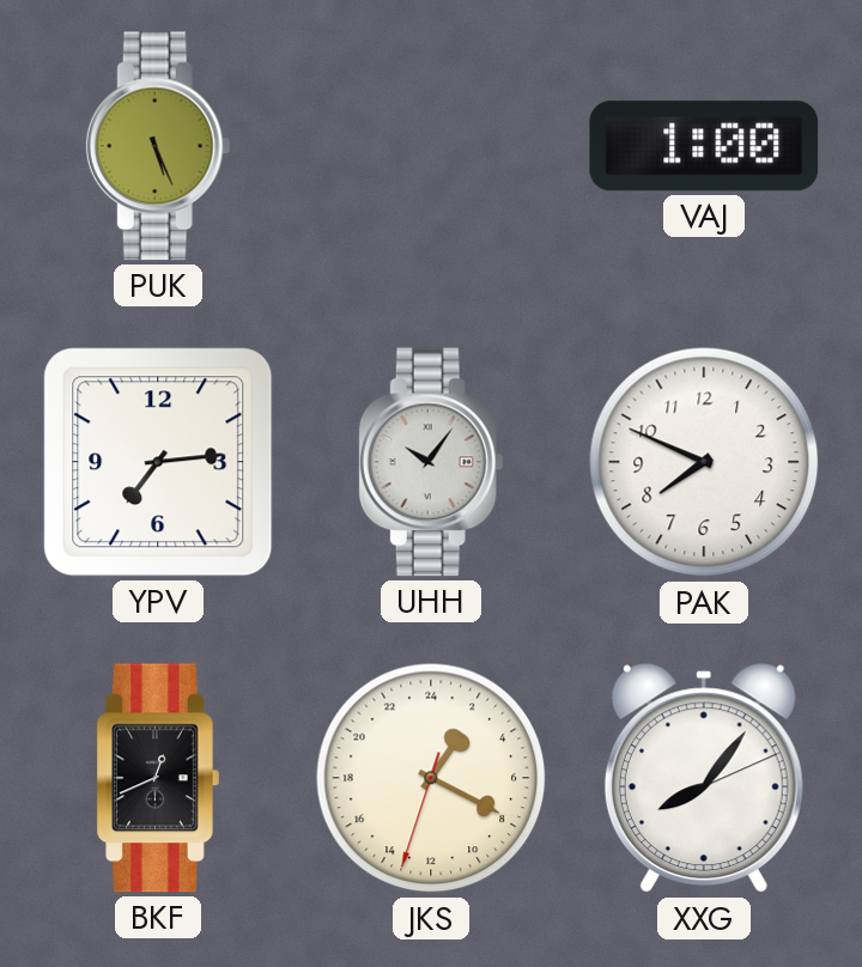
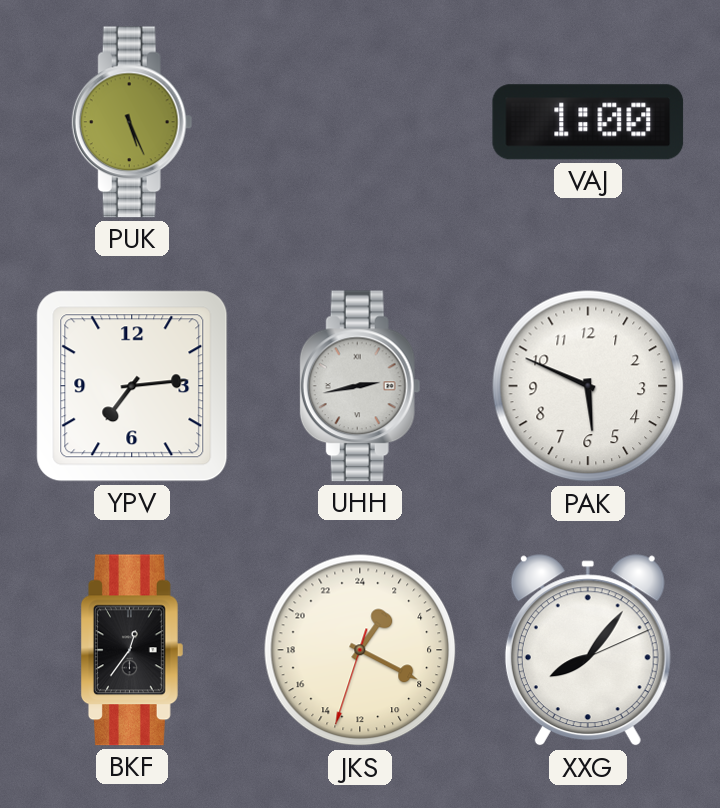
UHH: 10:06 -> 2:43
PAK: 7:49 -> 5:49
BKF: 12:41 -> 12:36
